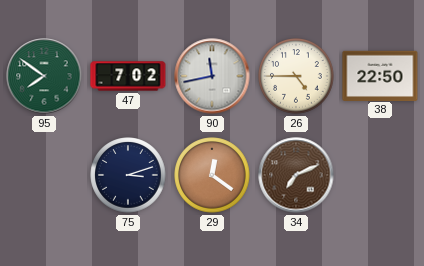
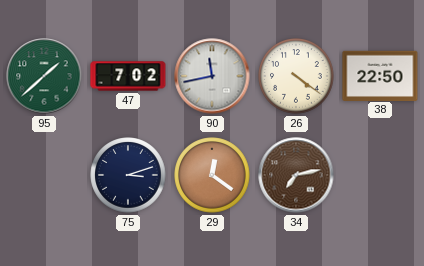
95: 7:51 -> 1:38
26: 4:45 -> 4:21
34: 7:11 -> 7:13
